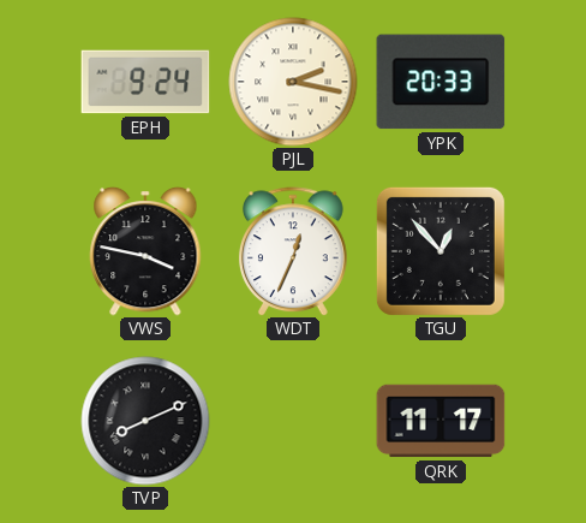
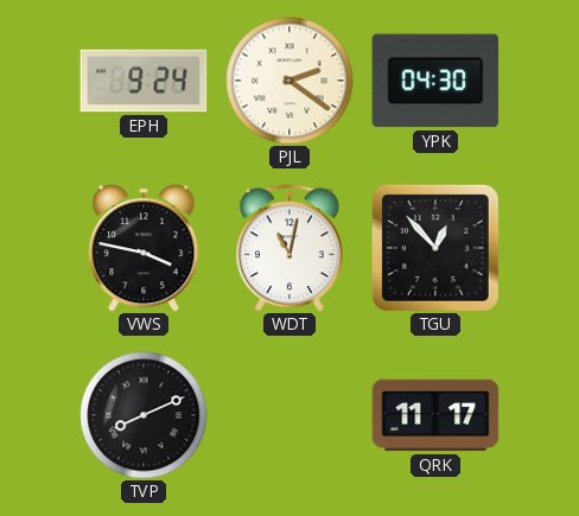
PJL: 2:17 -> 2:21
YPK: 20:33 -> 04:30
WDT: 12:34 -> 11:02
